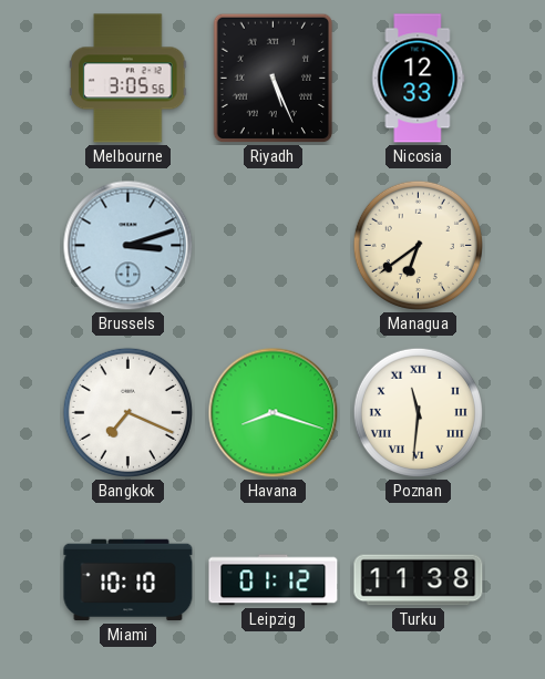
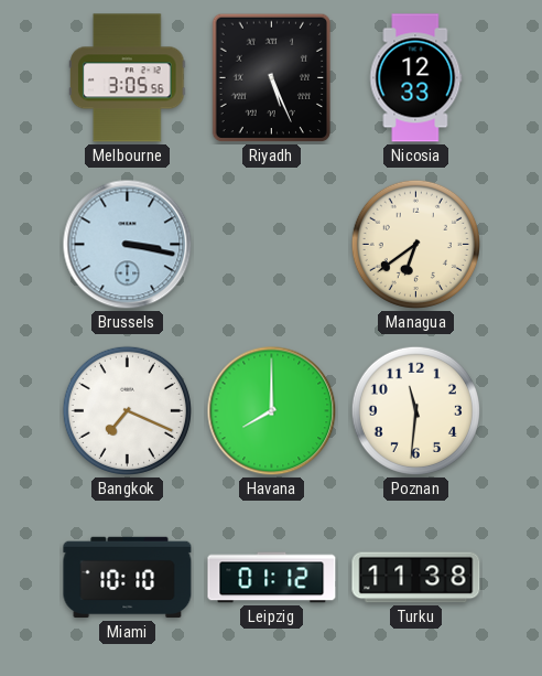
Brussels: 3:12 -> 3:17
Havana: 8:18 -> 8:00
Poznan numerals: Roman -> Arabic
